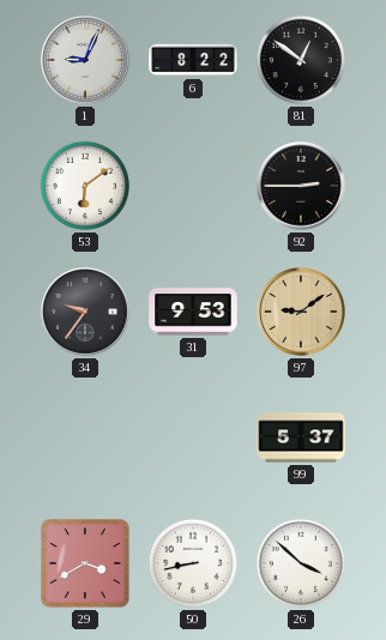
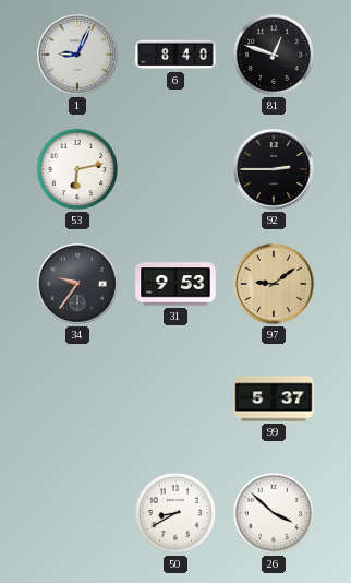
6: 8:22 -> 8:40
81: 12:51 -> 12:48
53: 6:09 -> 6:13
29: 3:40 -> none
50: 8:43 -> 8:40
